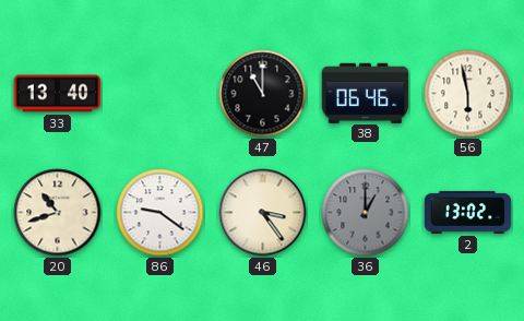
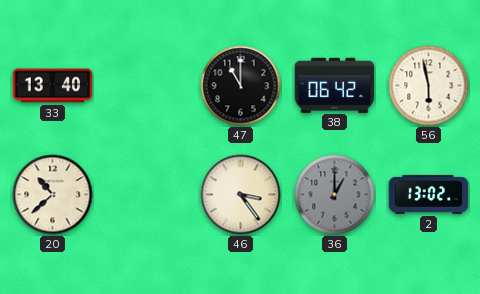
38: 06:46 -> 06:42
20: 10:42 -> 10:38
86: 9:21 -> none
